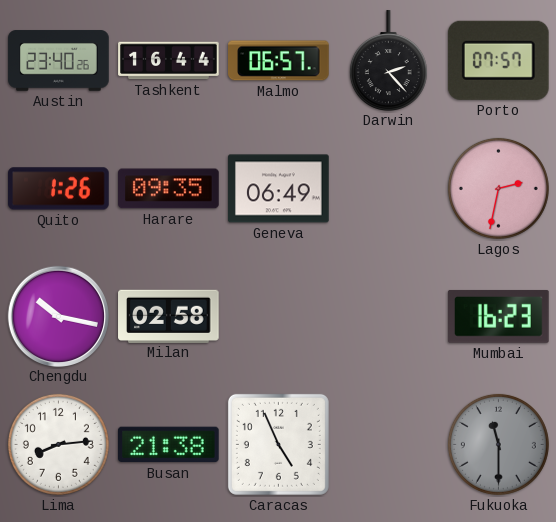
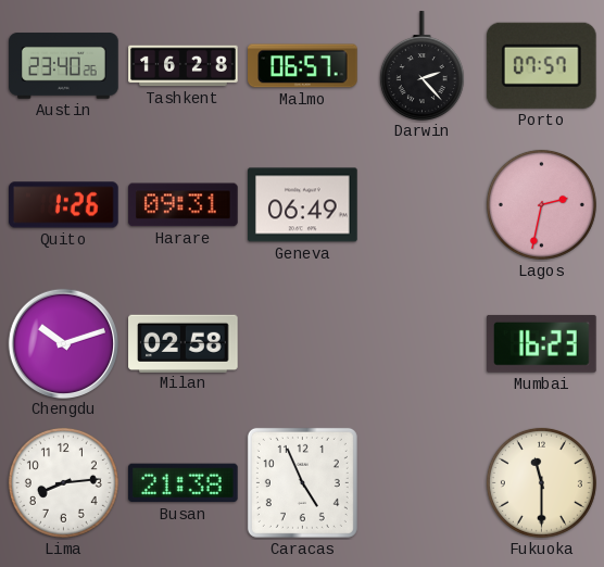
Tashkent: 16:44 -> 16:28
Harare: 09:35 -> 09:31
Chengdu: 10:17 -> 10:12
Fukuoka dial: grey -> cream
